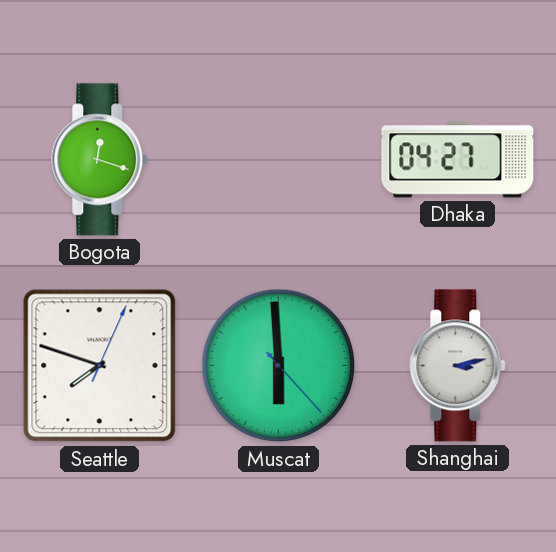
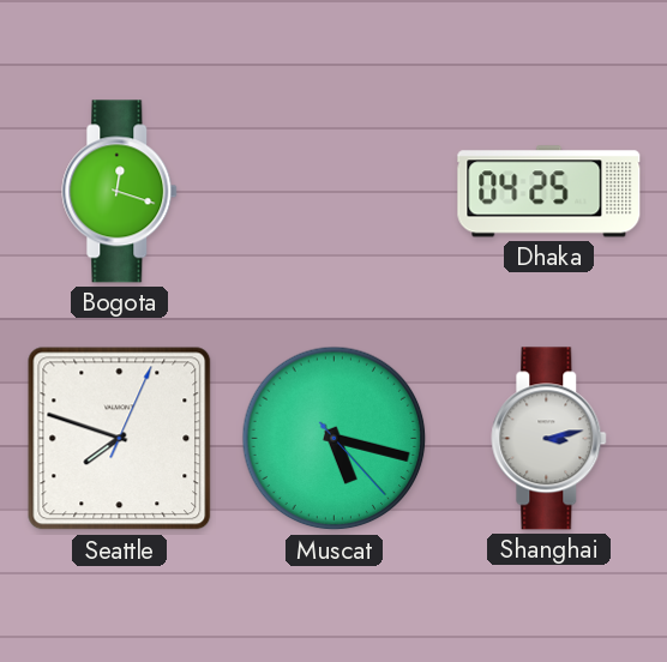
Dhaka: 04:27 -> 04:25
Muscat: 5:59 -> 5:17
